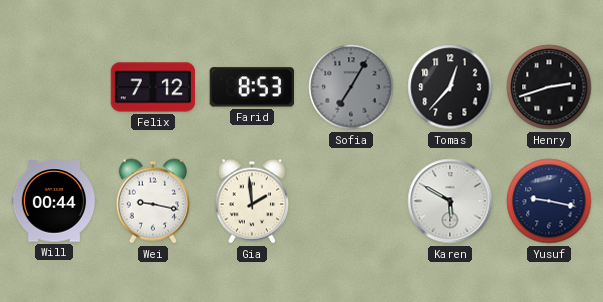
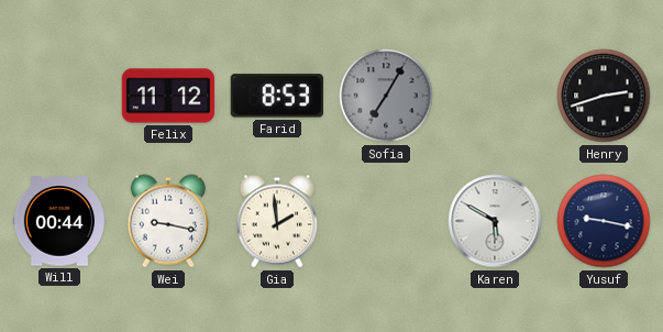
Felix: 7:12 -> 11:12
Tomas: 12:37 -> none
